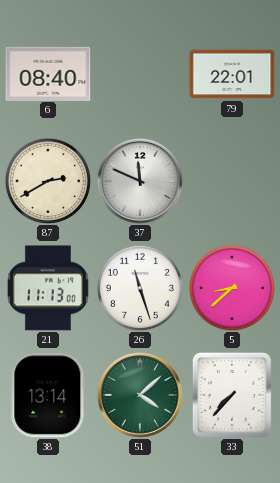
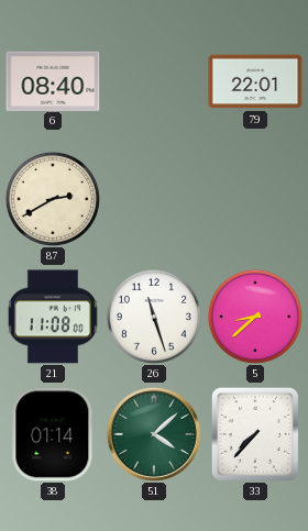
37: 11:49 -> none
21: 11:13 -> 11:08
38: 13:14 -> 01:14
